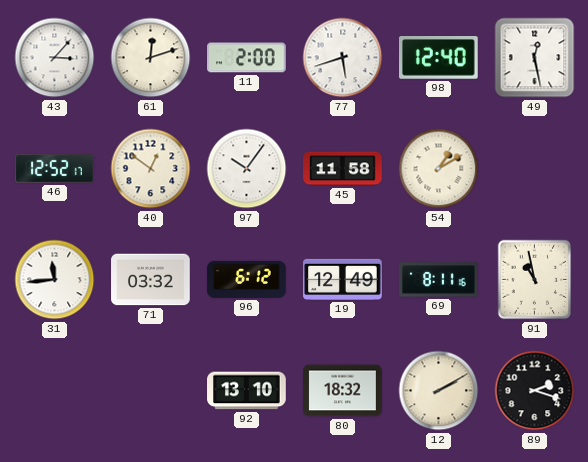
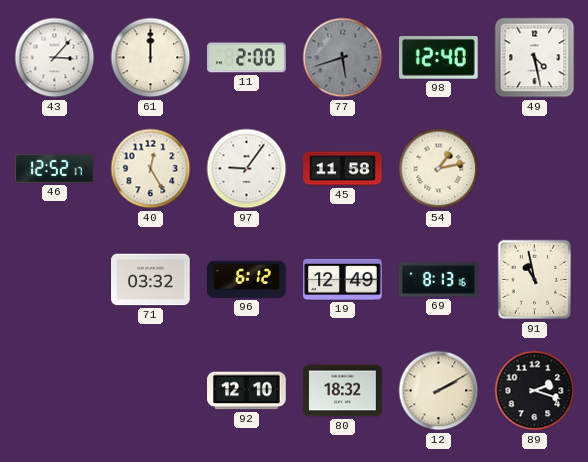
61: 12:12 -> 12:00
77 dial: white -> grey
49: 12:28 -> 4:28
40: 12:51 -> 12:25
97: 10:06 -> 9:06
54: 1:10 -> 1:13
31: 11:44 -> none
69: 8:11 -> 8:13
92: 13:10 -> 12:10
